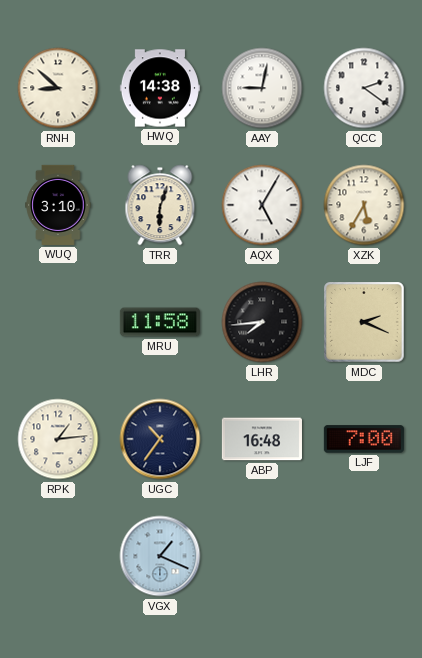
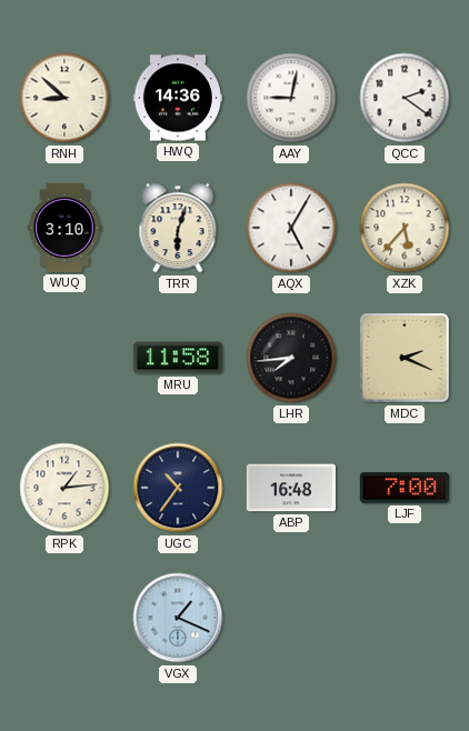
HWQ: 14:38 -> 14:36
XZK: 5:35 -> 5:37
